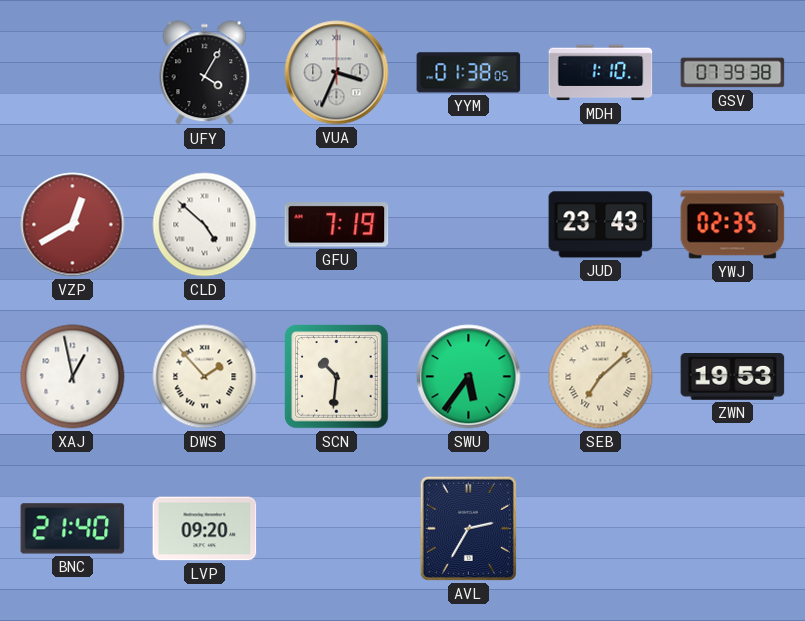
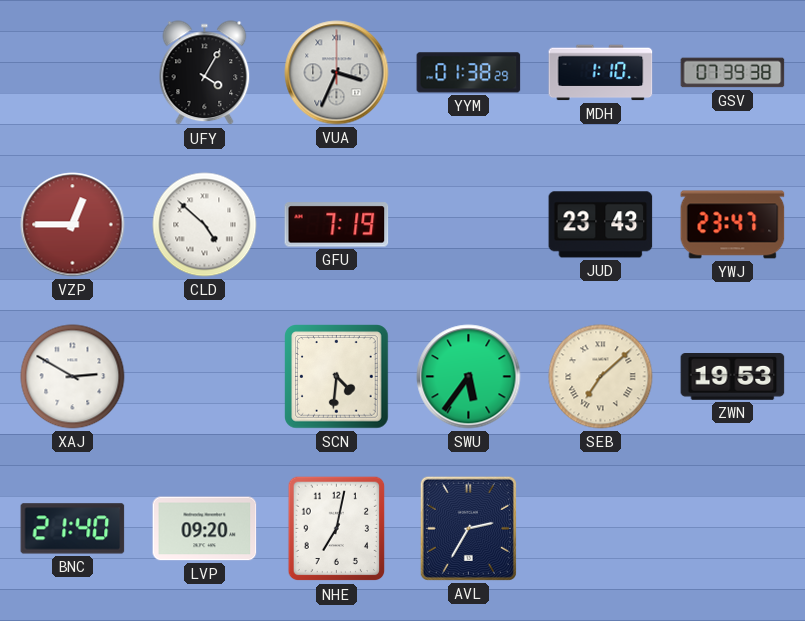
YYM: 01:38:05 -> 01:38:29
VZP: 12:40 -> 12:45
YWJ: 02:35 -> 23:47
XAJ: 12:58 -> 2:50
DWS: 1:53 -> none
SCN: 10:31 -> 4:31
NHE: none -> 7:02
